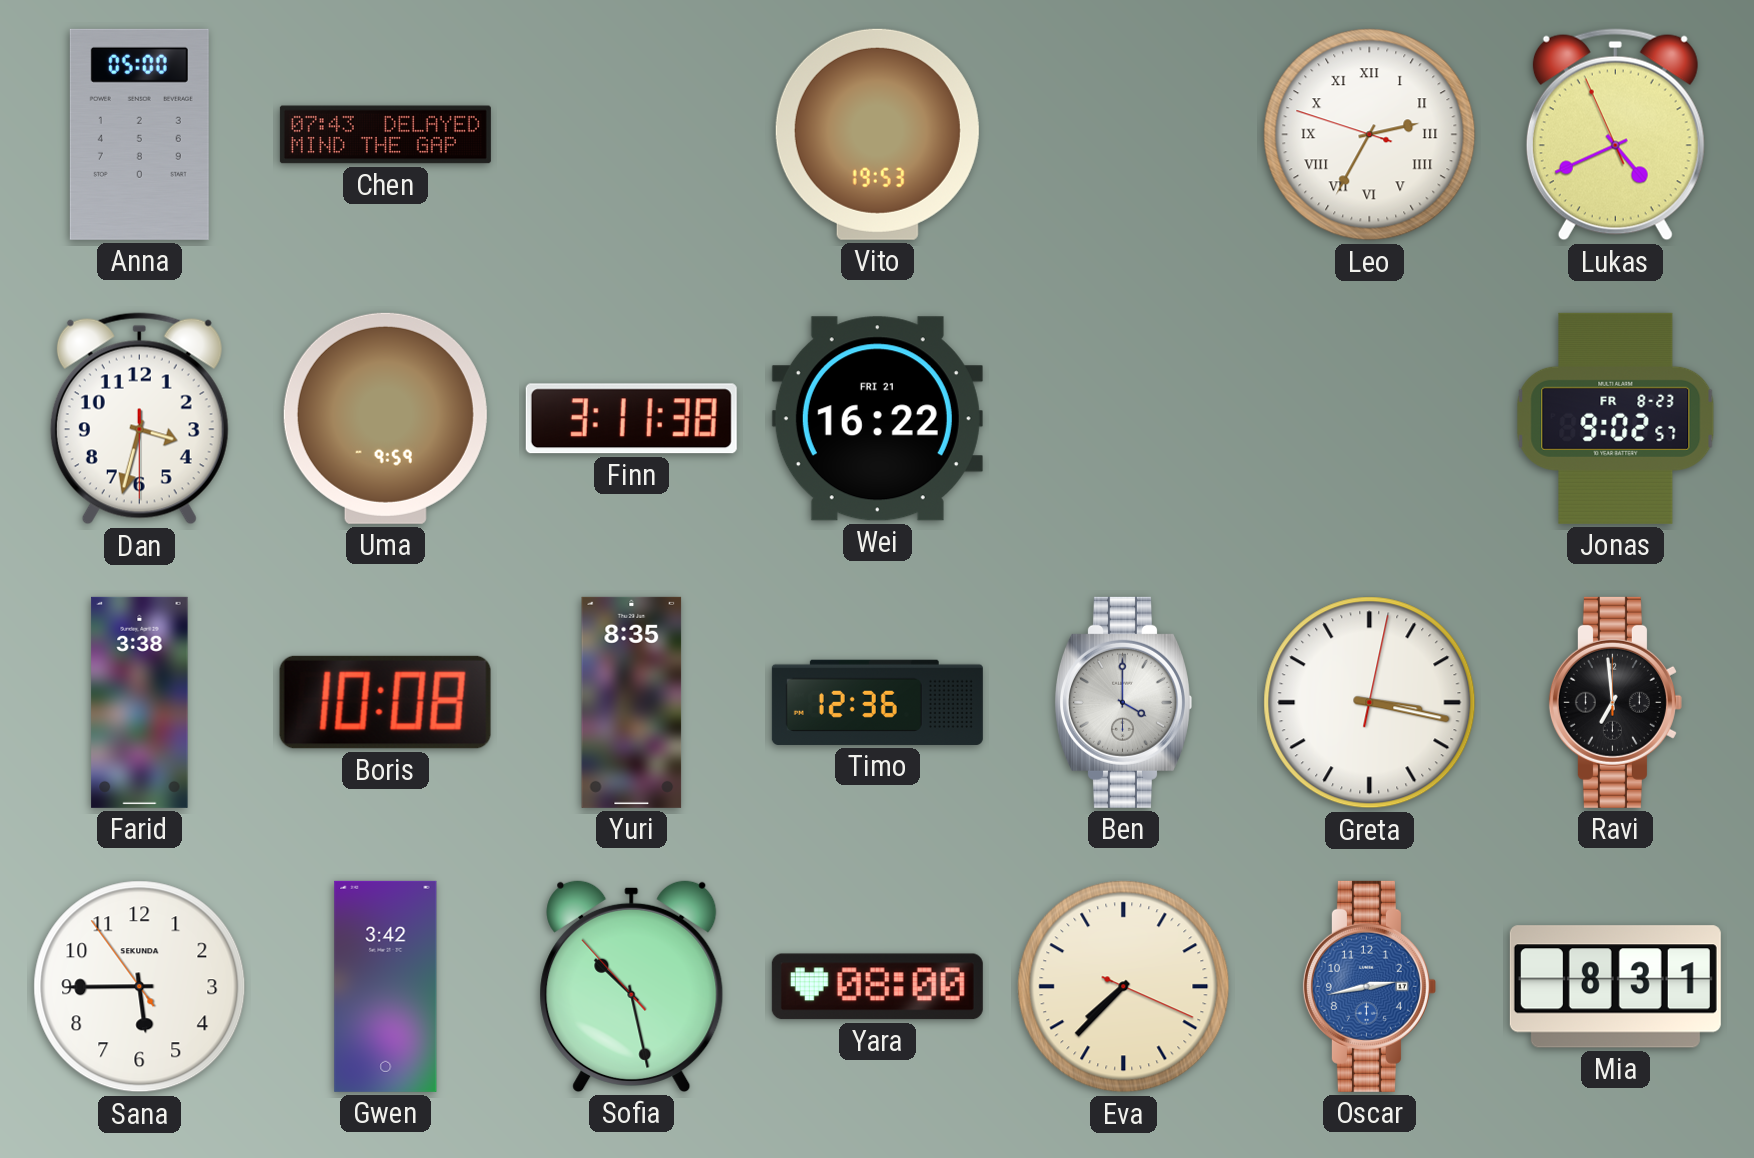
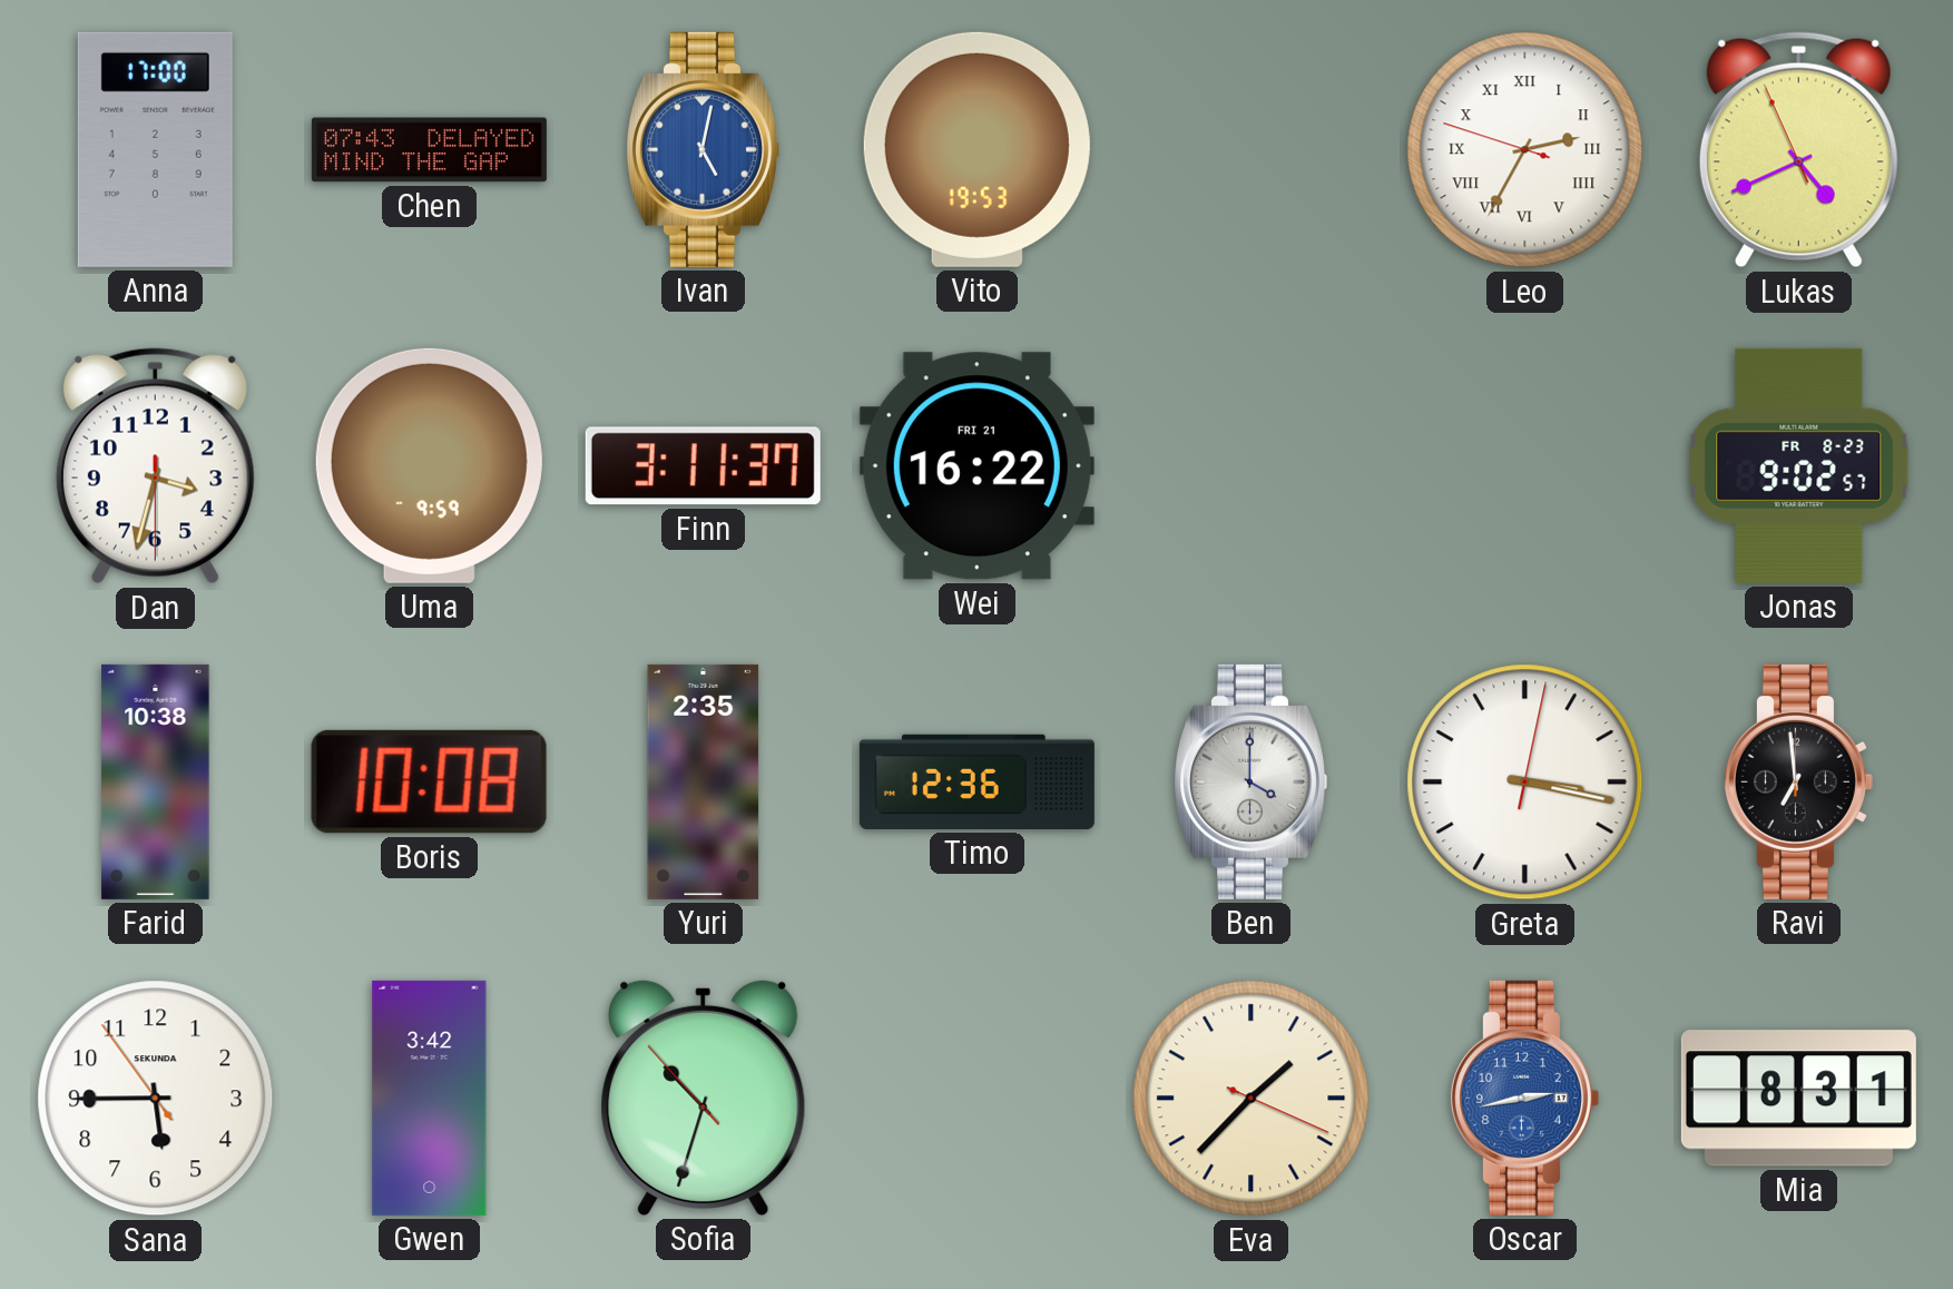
Anna: 05:00 -> 17:00
Ivan: none -> 5:02
Finn: 3:11:38 -> 3:11:37
Farid: 3:38 -> 10:38
Yuri: 8:35 -> 2:35
Sofia: 10:27 -> 10:32
Yara: 08:00 -> none
Eva: 7:37 -> 1:37
